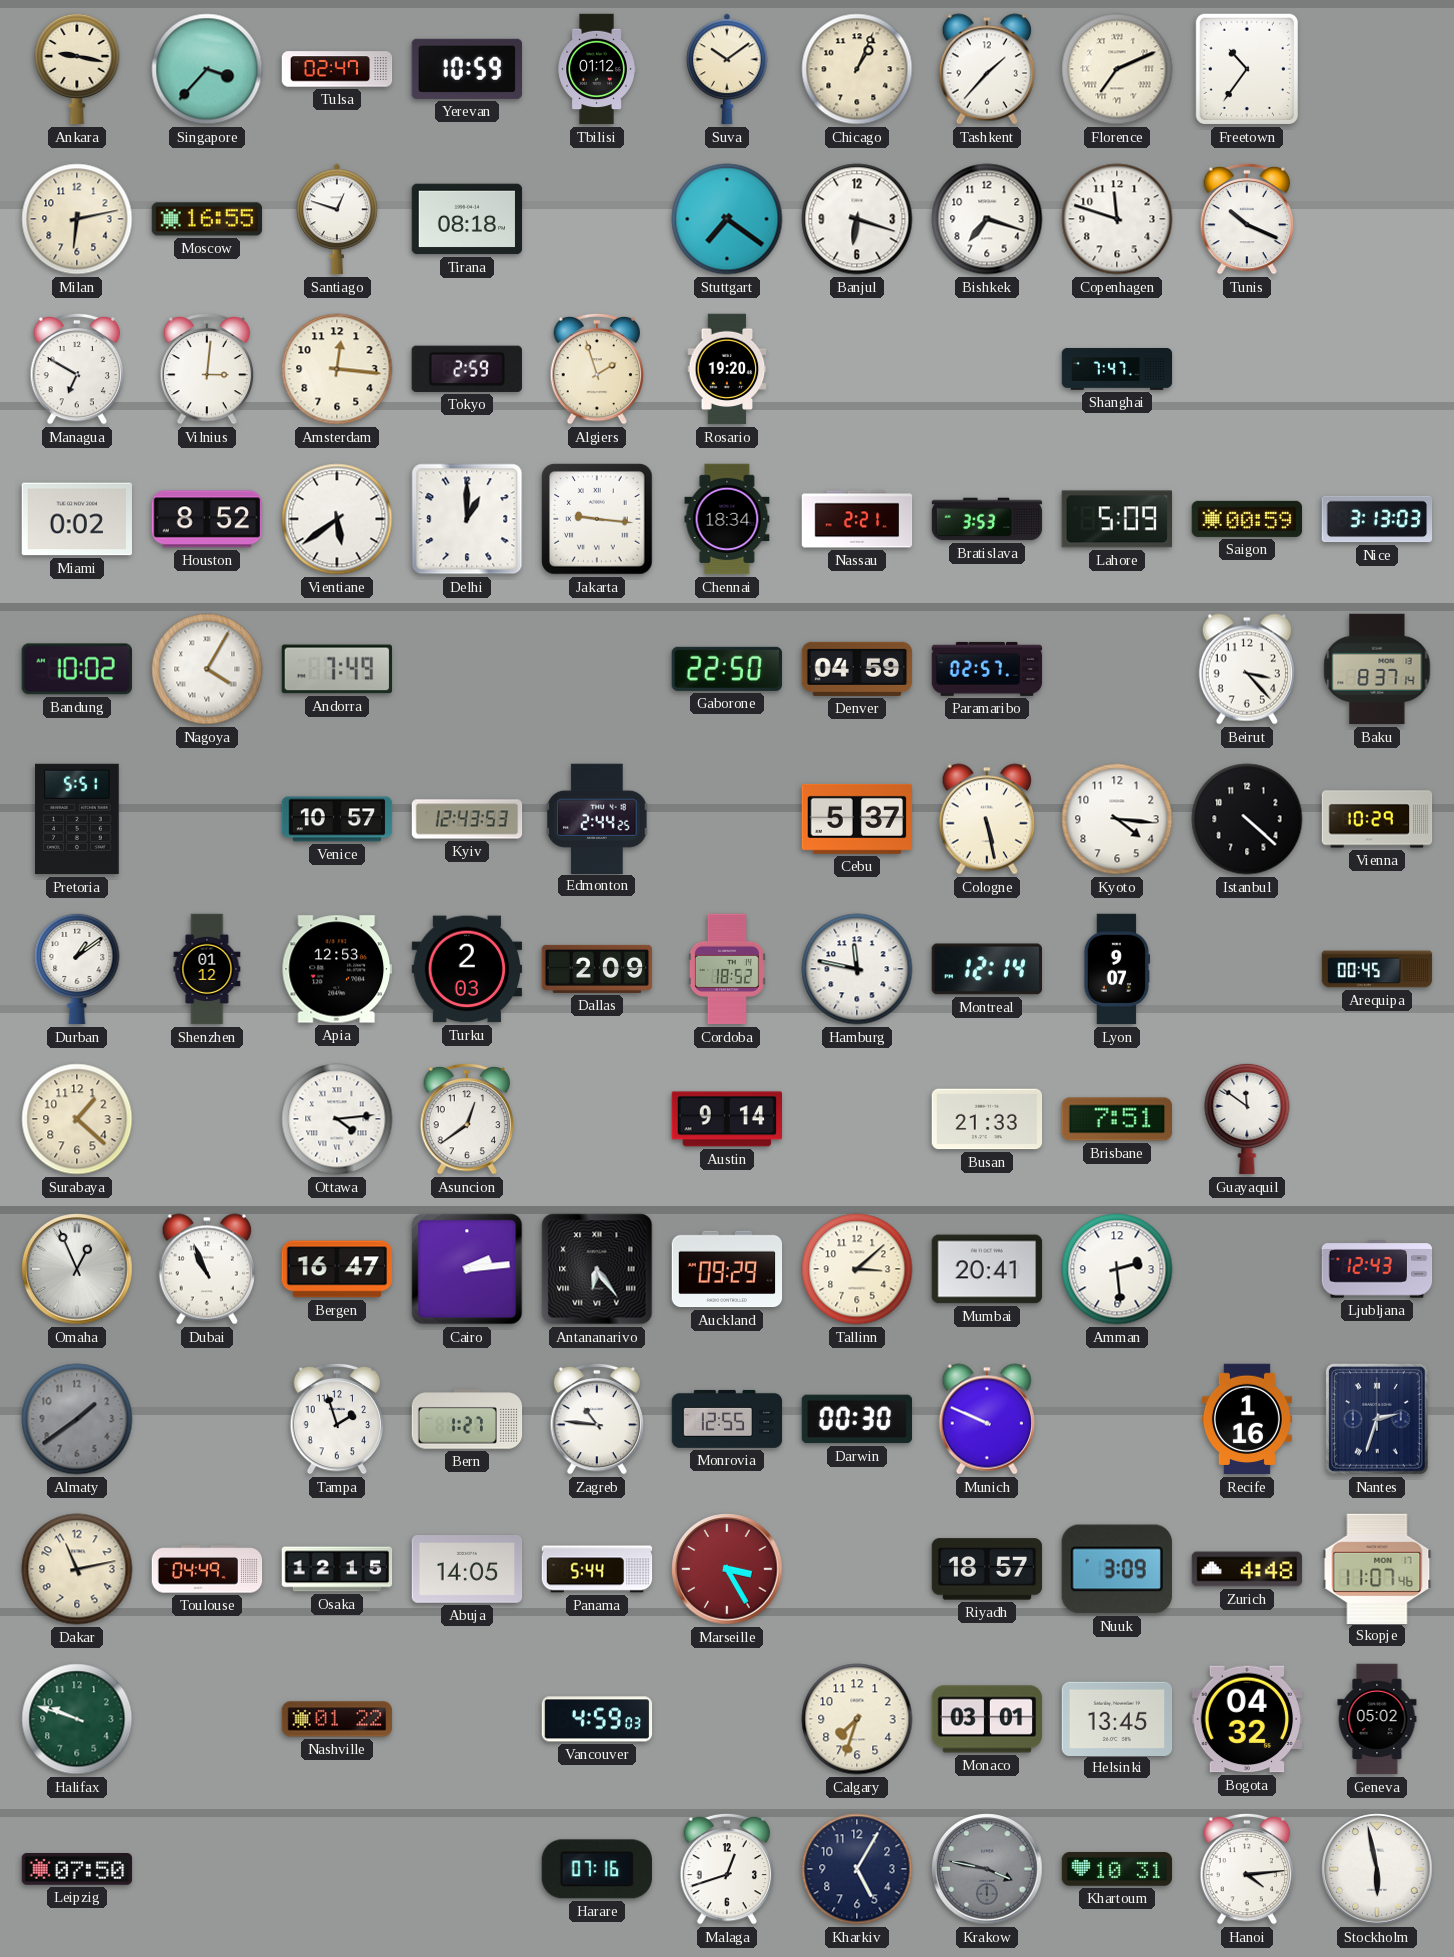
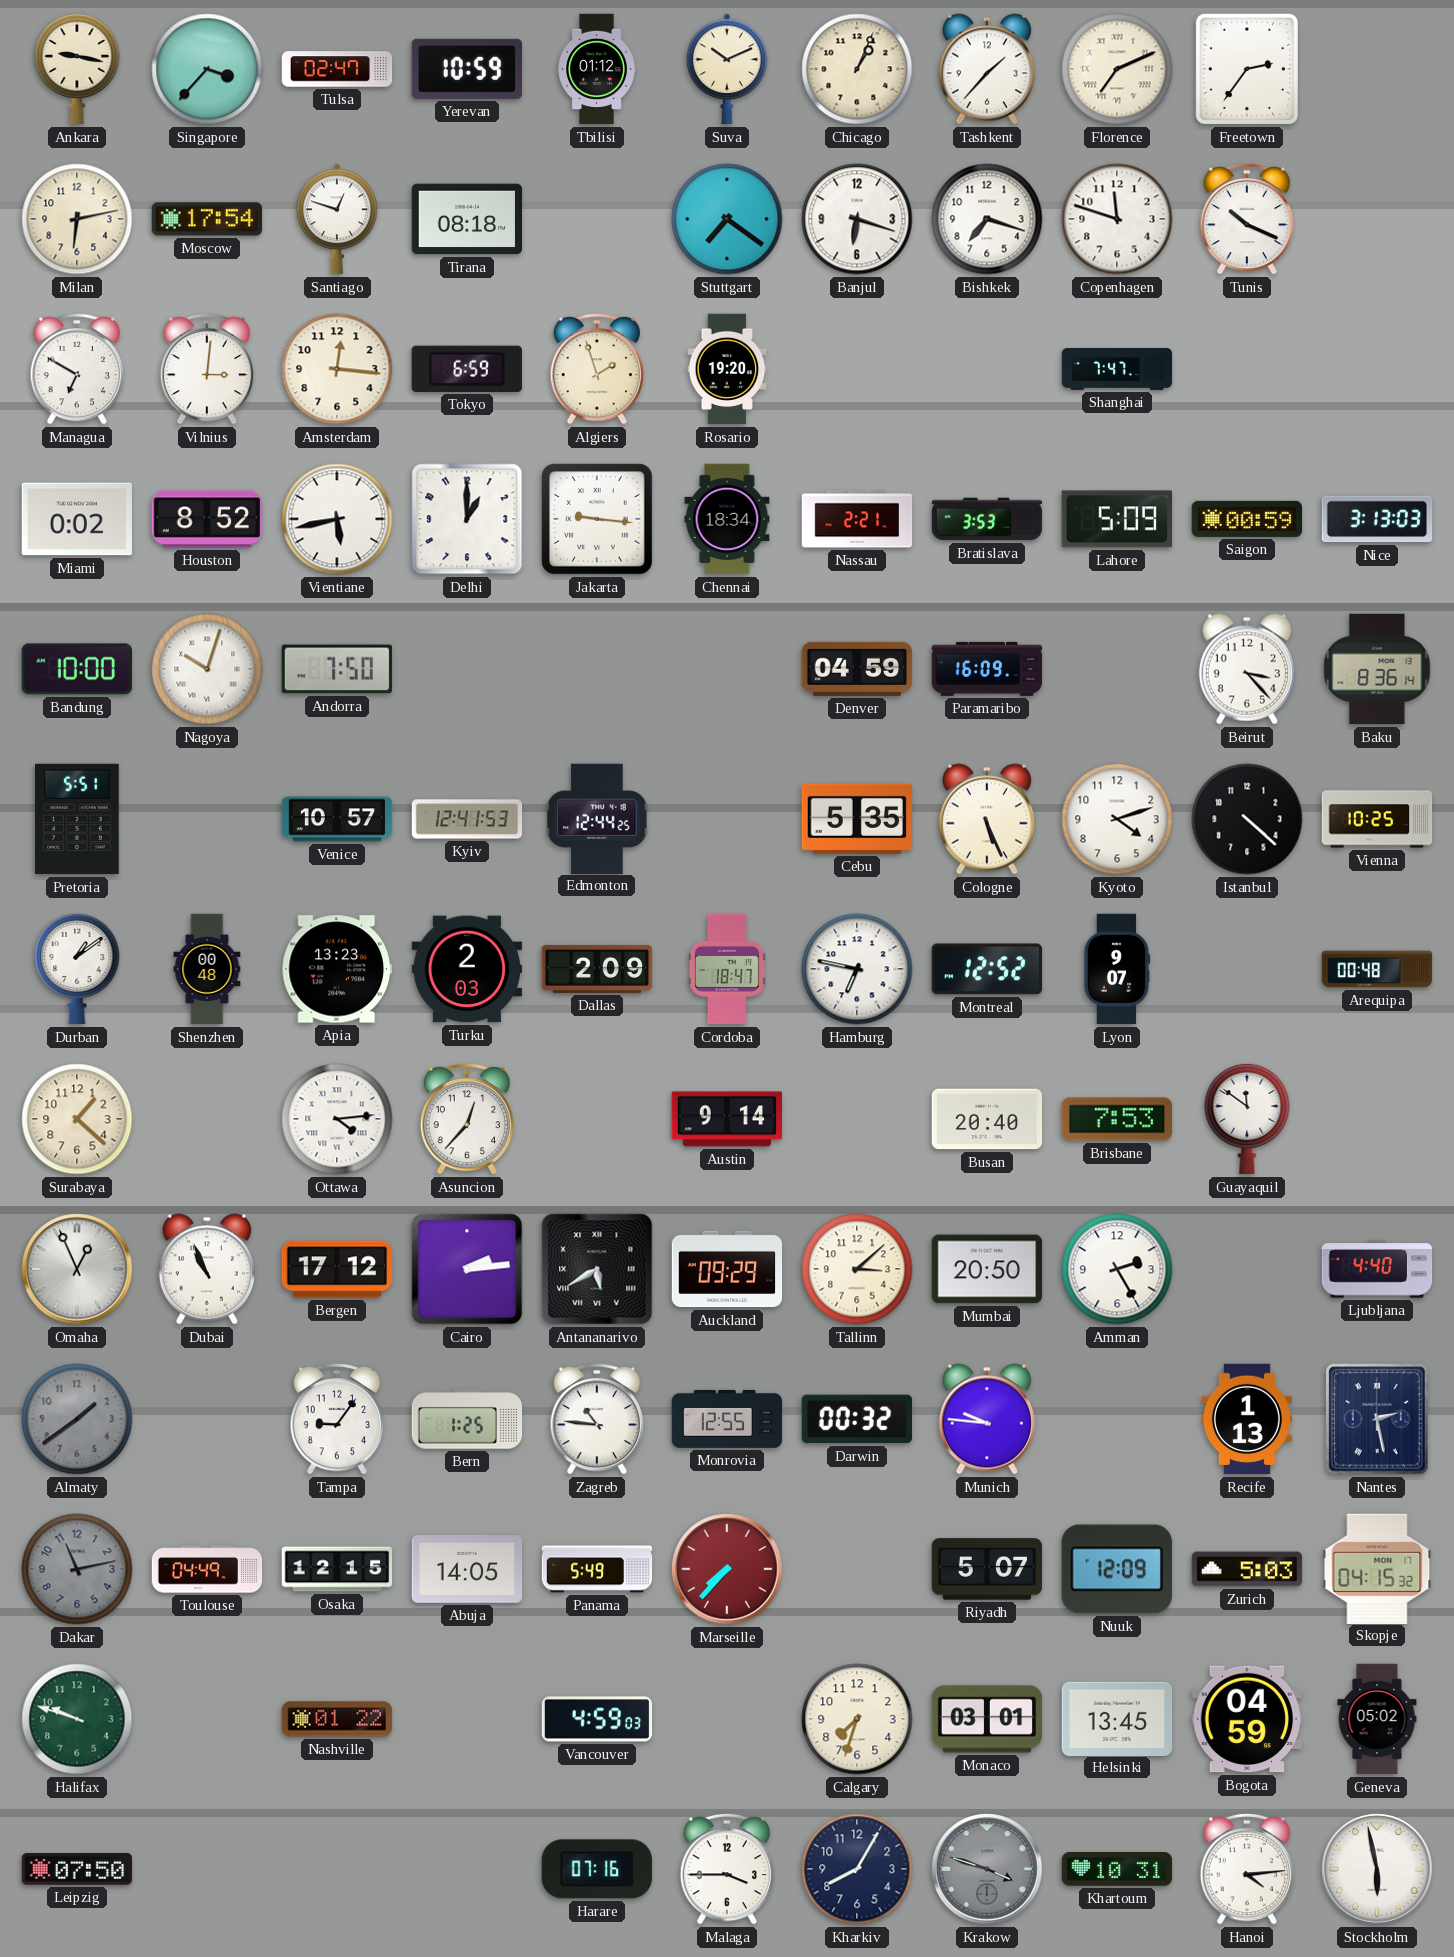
Suva: 10:09 -> 10:11
Freetown: 10:36 -> 2:36
Moscow: 16:55 -> 17:54
Tokyo: 2:59 -> 6:59
Vientiane: 5:39 -> 5:43
Bandung: 10:02 -> 10:00
Nagoya: 4:05 -> 10:03
Andorra: 7:49 -> 7:50
Gaborone: 22:50 -> none
Paramaribo: 02:57 -> 16:09
Baku: 8:37 -> 8:36
Kyiv: 12:43 -> 12:41
Edmonton: 2:44 -> 12:44
Cebu: 5:37 -> 5:35
Cologne: 5:28 -> 5:26
Kyoto: 4:16 -> 4:12
Vienna: 10:29 -> 10:25
Shenzhen: 01:12 -> 00:48
Apia: 12:53 -> 13:23
Cordoba: 18:52 -> 18:47
Hamburg: 11:47 -> 6:47
Montreal: 12:14 -> 12:52
Arequipa: 00:45 -> 00:48
Asuncion: 12:39 -> 12:37
Busan: 21:33 -> 20:40
Brisbane: 7:51 -> 7:53
Bergen: 16:47 -> 17:12
Antananarivo: 6:24 -> 5:40
Mumbai: 20:41 -> 20:50
Amman: 2:29 -> 2:25
Ljubljana: 12:43 -> 4:40
Tampa: 1:57 -> 9:06
Bern: 1:27 -> 1:25
Darwin: 00:30 -> 00:32
Munich: 9:49 -> 9:46
Recife: 1:16 -> 1:13
Nantes: 2:33 -> 2:28
Dakar dial: cream -> grey
Panama: 5:44 -> 5:49
Marseille: 3:25 -> 7:37
Riyadh: 18:57 -> 5:07
Nuuk: 3:09 -> 12:09
Zurich: 4:48 -> 5:03
Skopje: 11:07 -> 04:15
Bogota: 04:32 -> 04:59
Malaga: 12:42 -> 3:45
Kharkiv: 5:05 -> 8:05
Krakow: 3:47 -> 3:48
